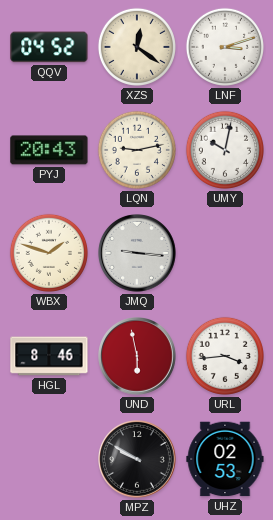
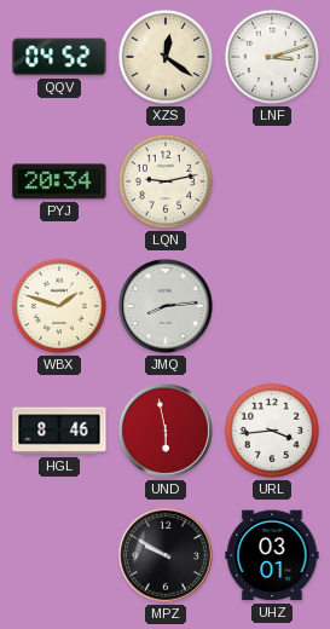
PYJ: 20:43 -> 20:34
UMY: 10:02 -> none
JMQ: 9:16 -> 8:14
UHZ: 02:53 -> 03:01
